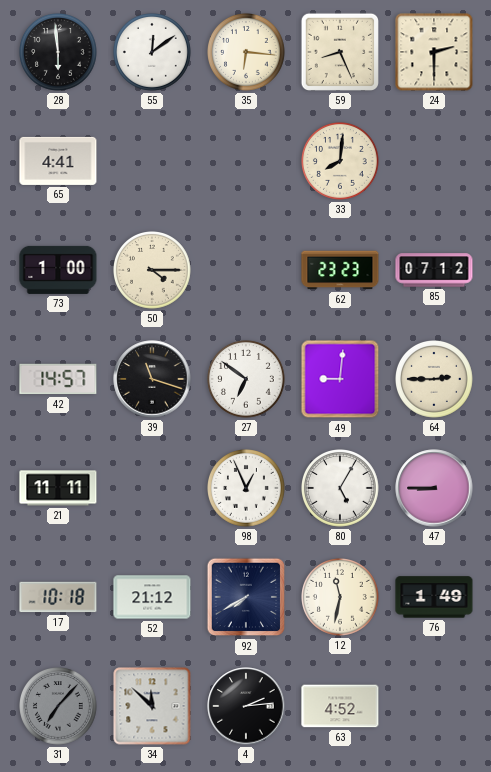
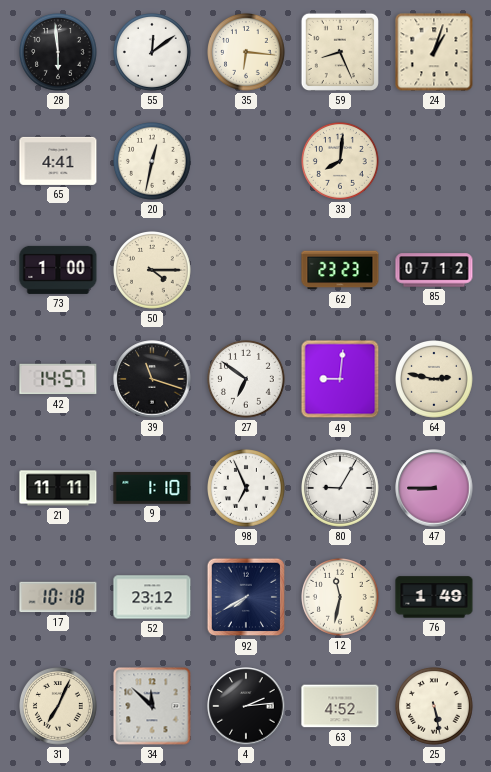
24: 2:30 -> 1:03
20: none -> 12:32
64: 2:45 -> 2:47
9: none -> 1:10
98: 12:56 -> 6:56
80: 5:05 -> 9:05
52: 21:12 -> 23:12
31: 7:07 -> 7:04
31 dial: grey -> cream
25: none -> 5:28
